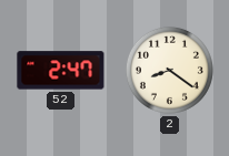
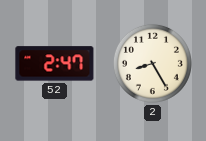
2: 8:21 -> 8:25
